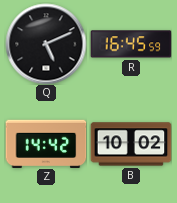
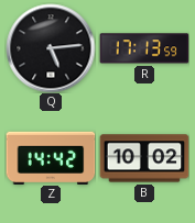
Q: 5:11 -> 5:14
R: 16:45 -> 17:13
